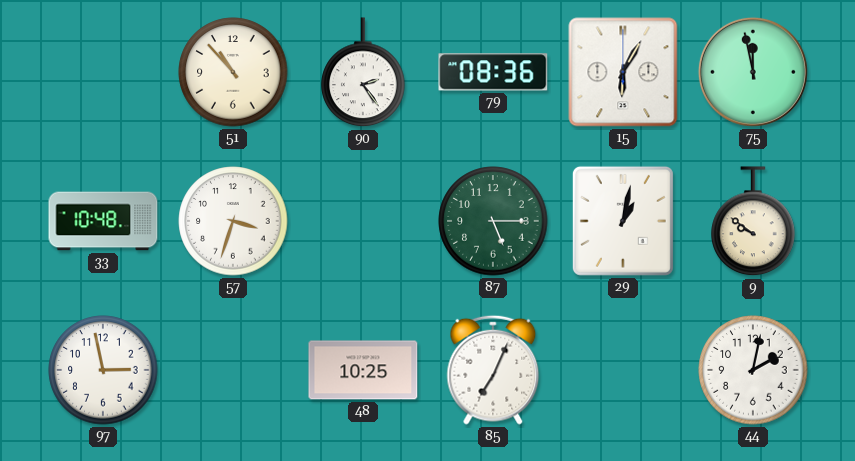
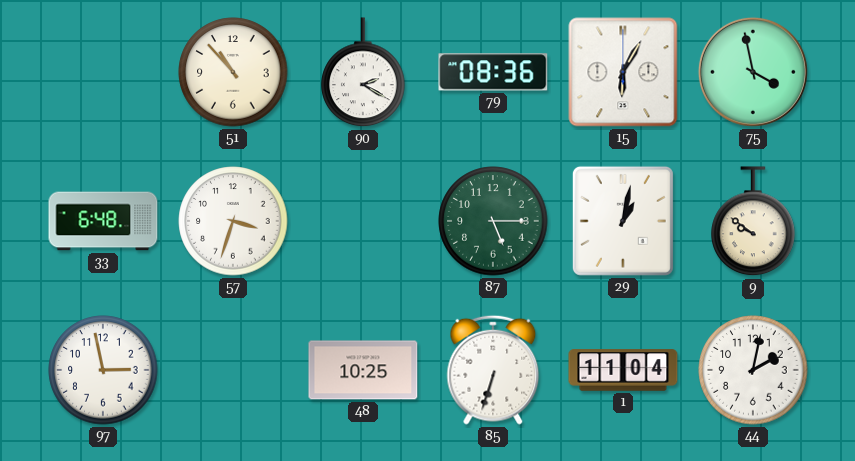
90: 2:24 -> 2:20
75: 11:58 -> 3:58
33: 10:48 -> 6:48
85: 7:04 -> 6:33
1: none -> 11:04
